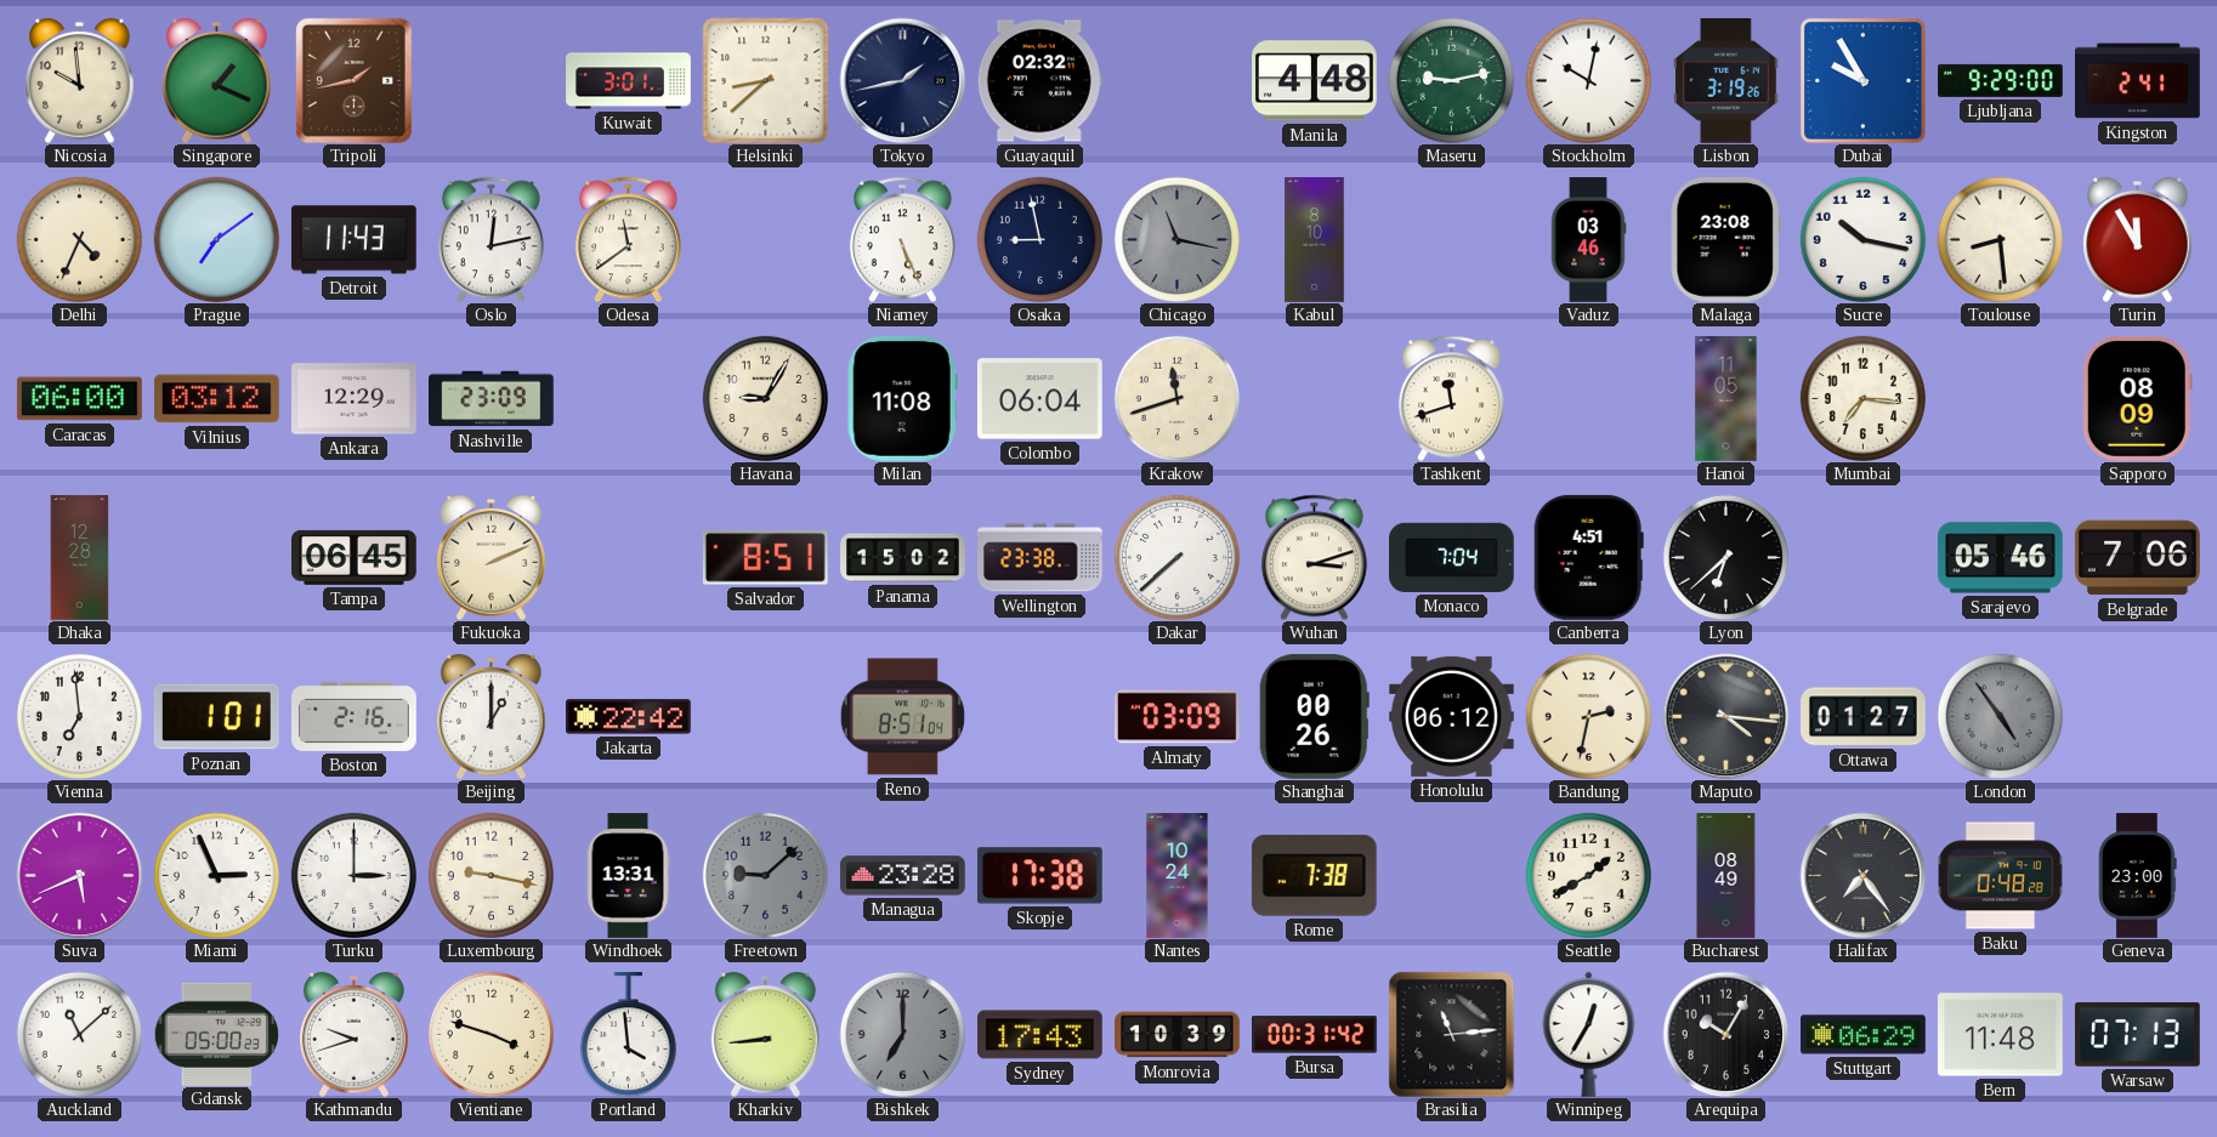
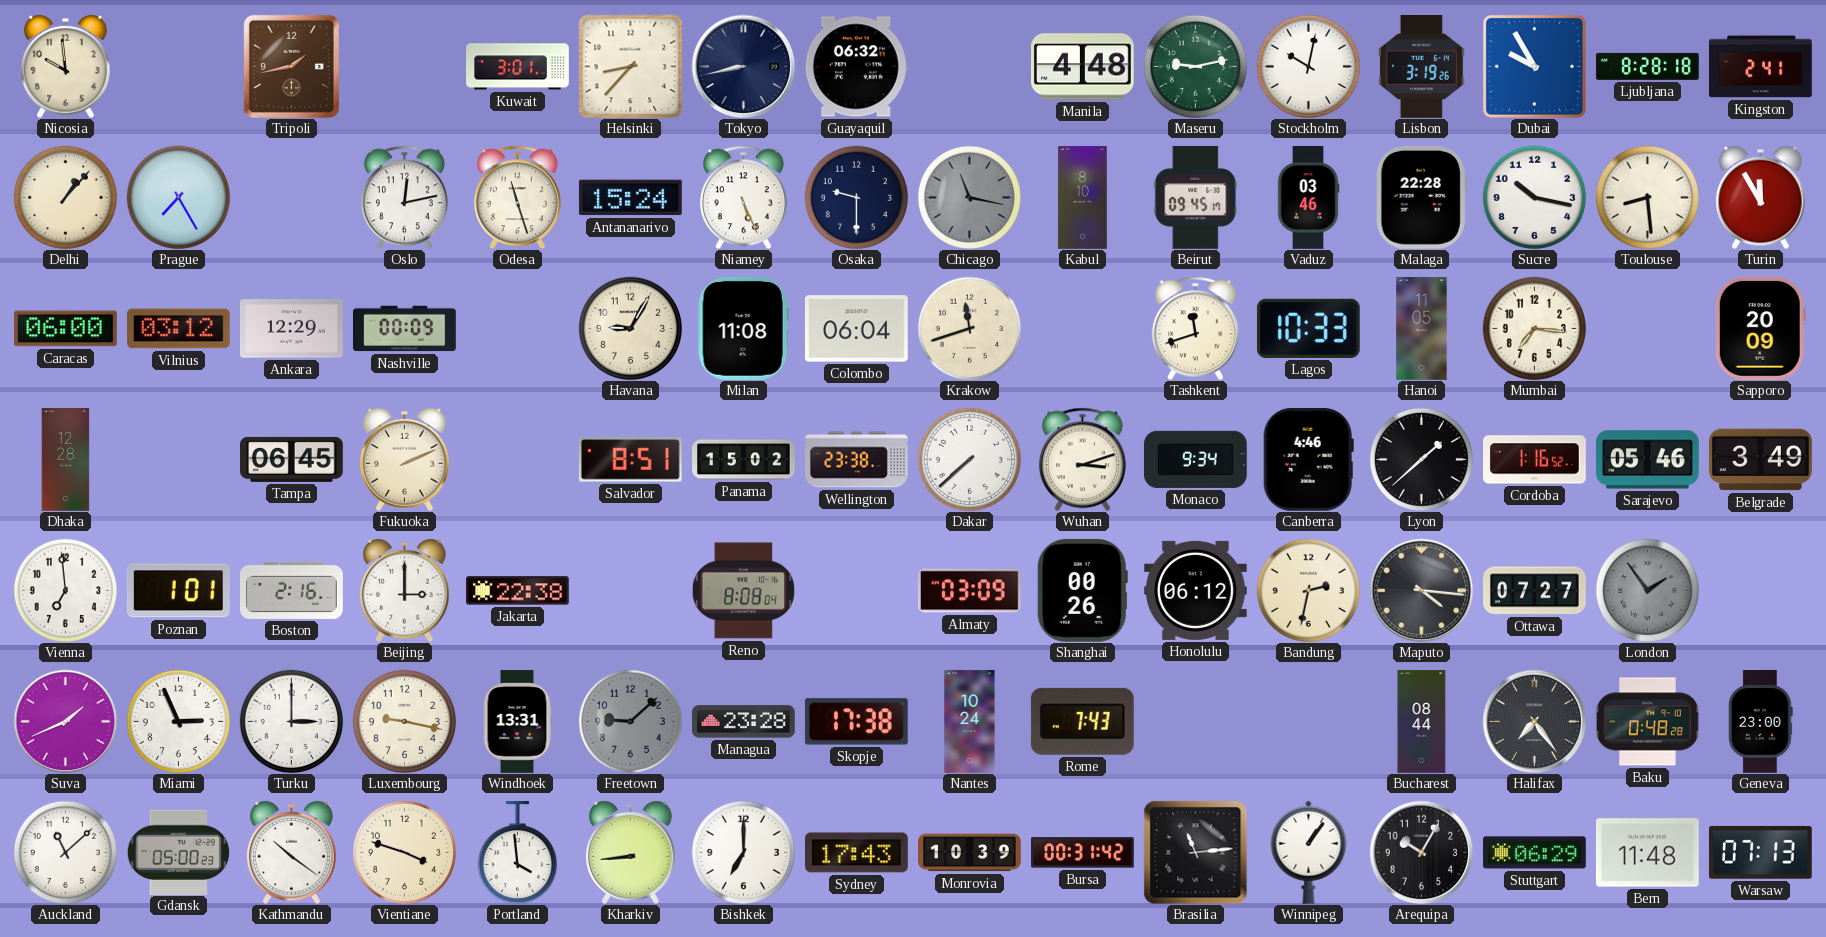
Singapore: 1:19 -> none
Helsinki: 8:38 -> 8:37
Tokyo: 1:43 -> 8:43
Guayaquil: 02:32 -> 06:32
Ljubljana: 9:29 -> 8:28
Delhi: 4:34 -> 1:07
Prague: 7:09 -> 7:25
Detroit: 11:43 -> none
Odesa: 11:39 -> 11:27
Antananarivo: none -> 15:24
Osaka: 8:58 -> 9:30
Beirut: none -> 09:45
Malaga: 23:08 -> 22:28
Nashville: 23:09 -> 00:09
Lagos: none -> 10:33
Sapporo: 08:09 -> 20:09
Monaco: 7:04 -> 9:34
Canberra: 4:51 -> 4:46
Lyon: 6:38 -> 1:38
Cordoba: none -> 1:16
Belgrade: 7:06 -> 3:49
Beijing: 1:00 -> 3:00
Jakarta: 22:42 -> 22:38
Reno: 8:51 -> 8:08
Ottawa: 01:27 -> 07:27
London: 4:54 -> 1:54
Suva: 5:41 -> 1:41
Rome: 7:38 -> 7:43
Seattle: 1:40 -> none
Bucharest: 08:49 -> 08:44
Kathmandu: 9:42 -> 10:21
Bishkek dial: grey -> white
Winnipeg: 12:35 -> 1:06
